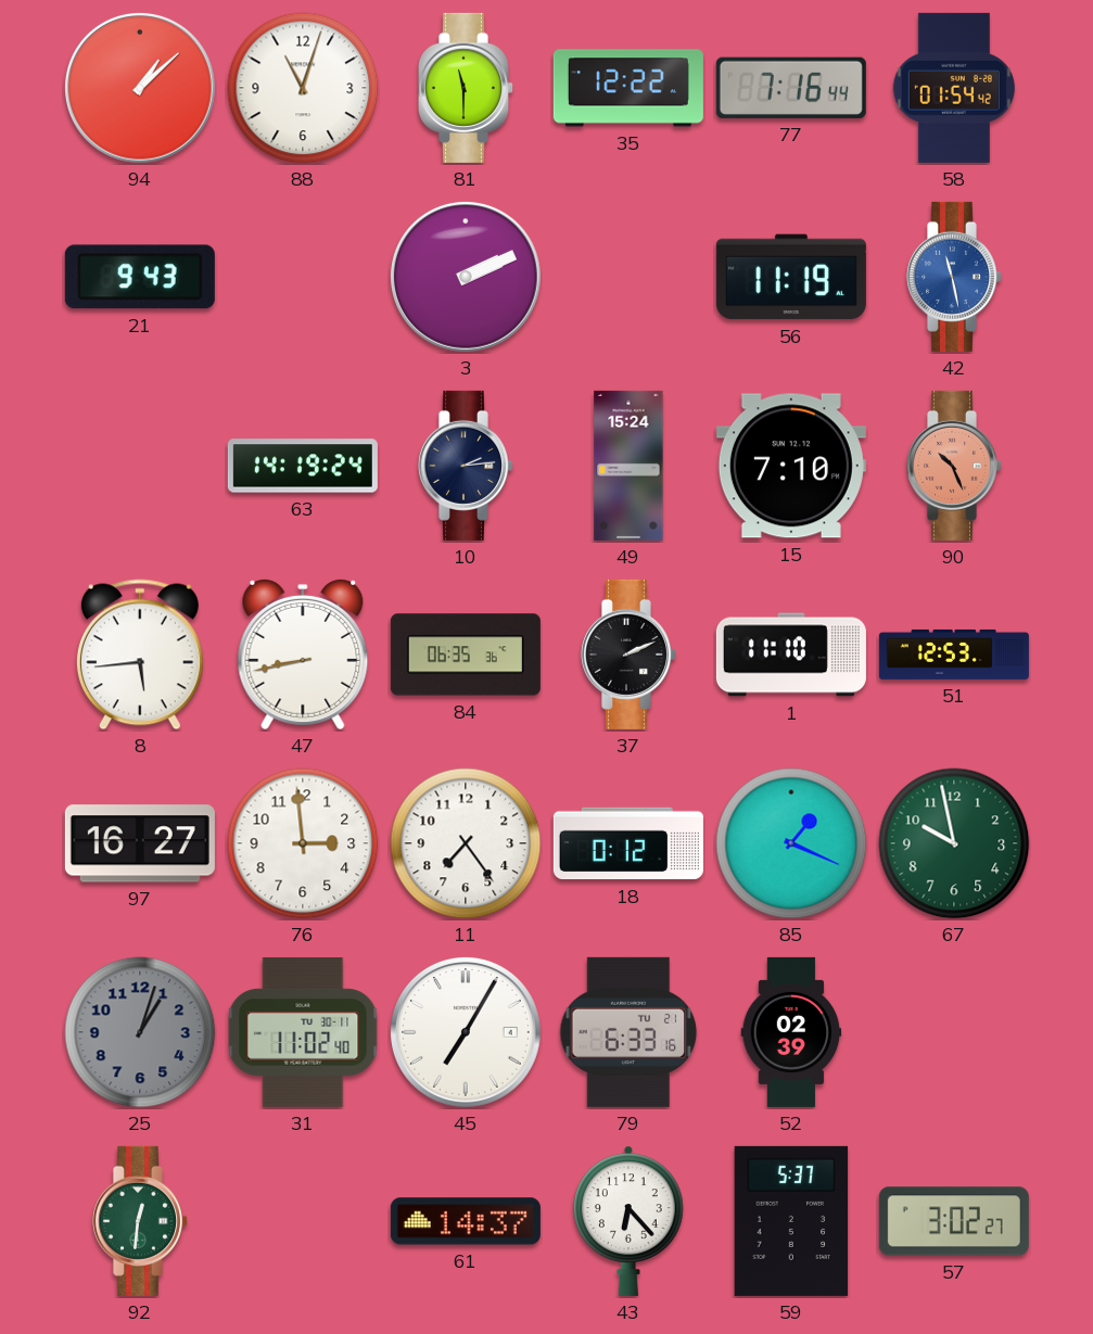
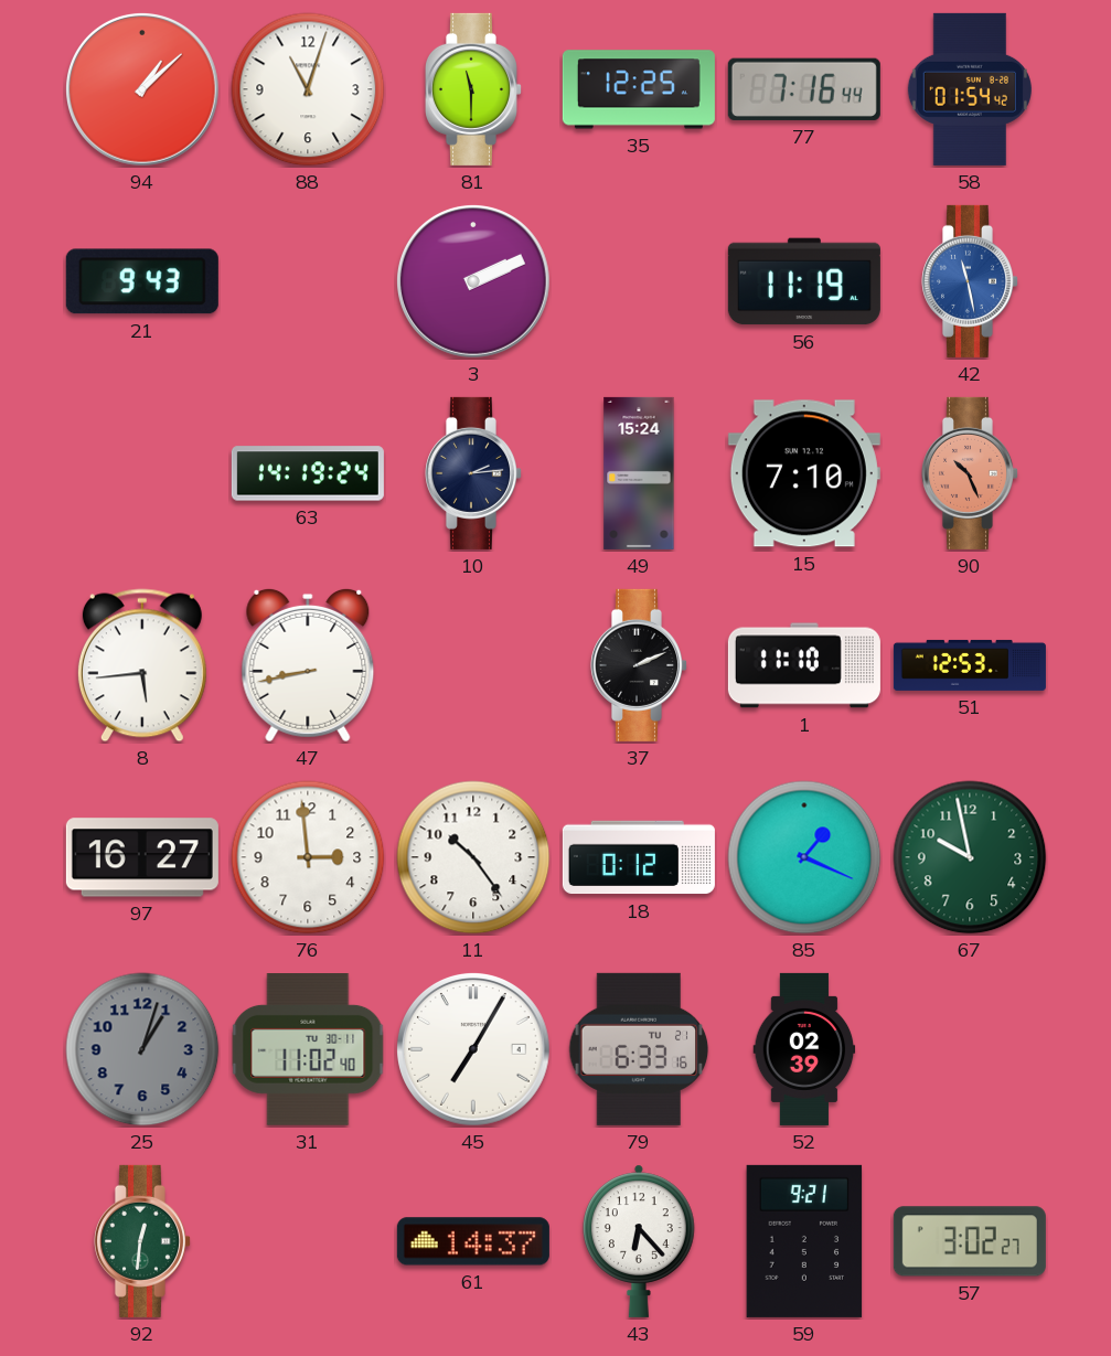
35: 12:22 -> 12:25
84: 06:35 -> none
11: 7:24 -> 10:24
59: 5:37 -> 9:21
